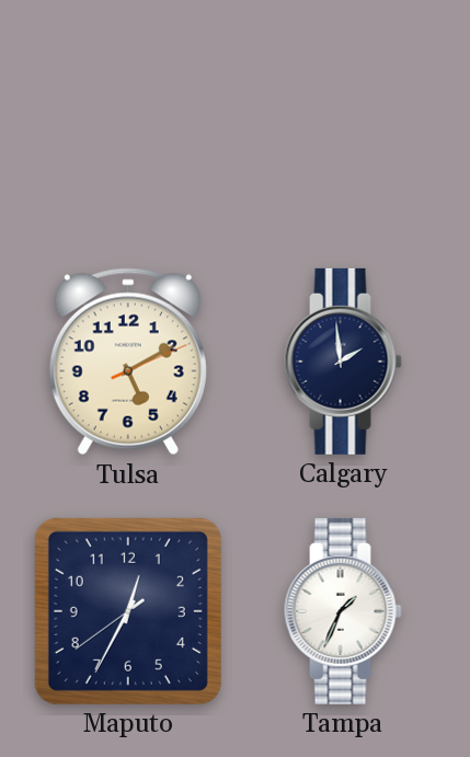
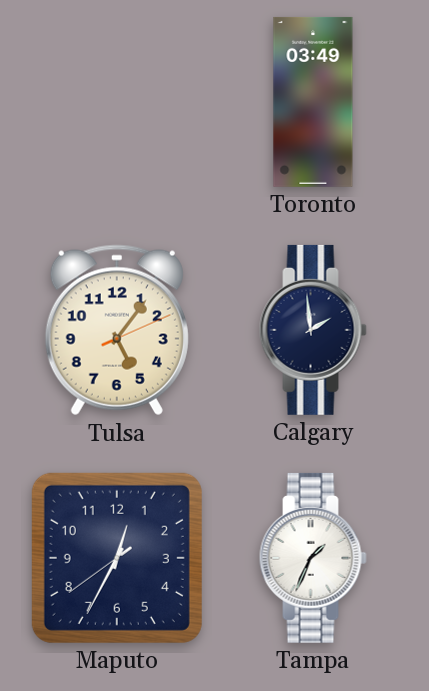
Toronto: none -> 03:49
Tulsa: 5:10 -> 5:06
